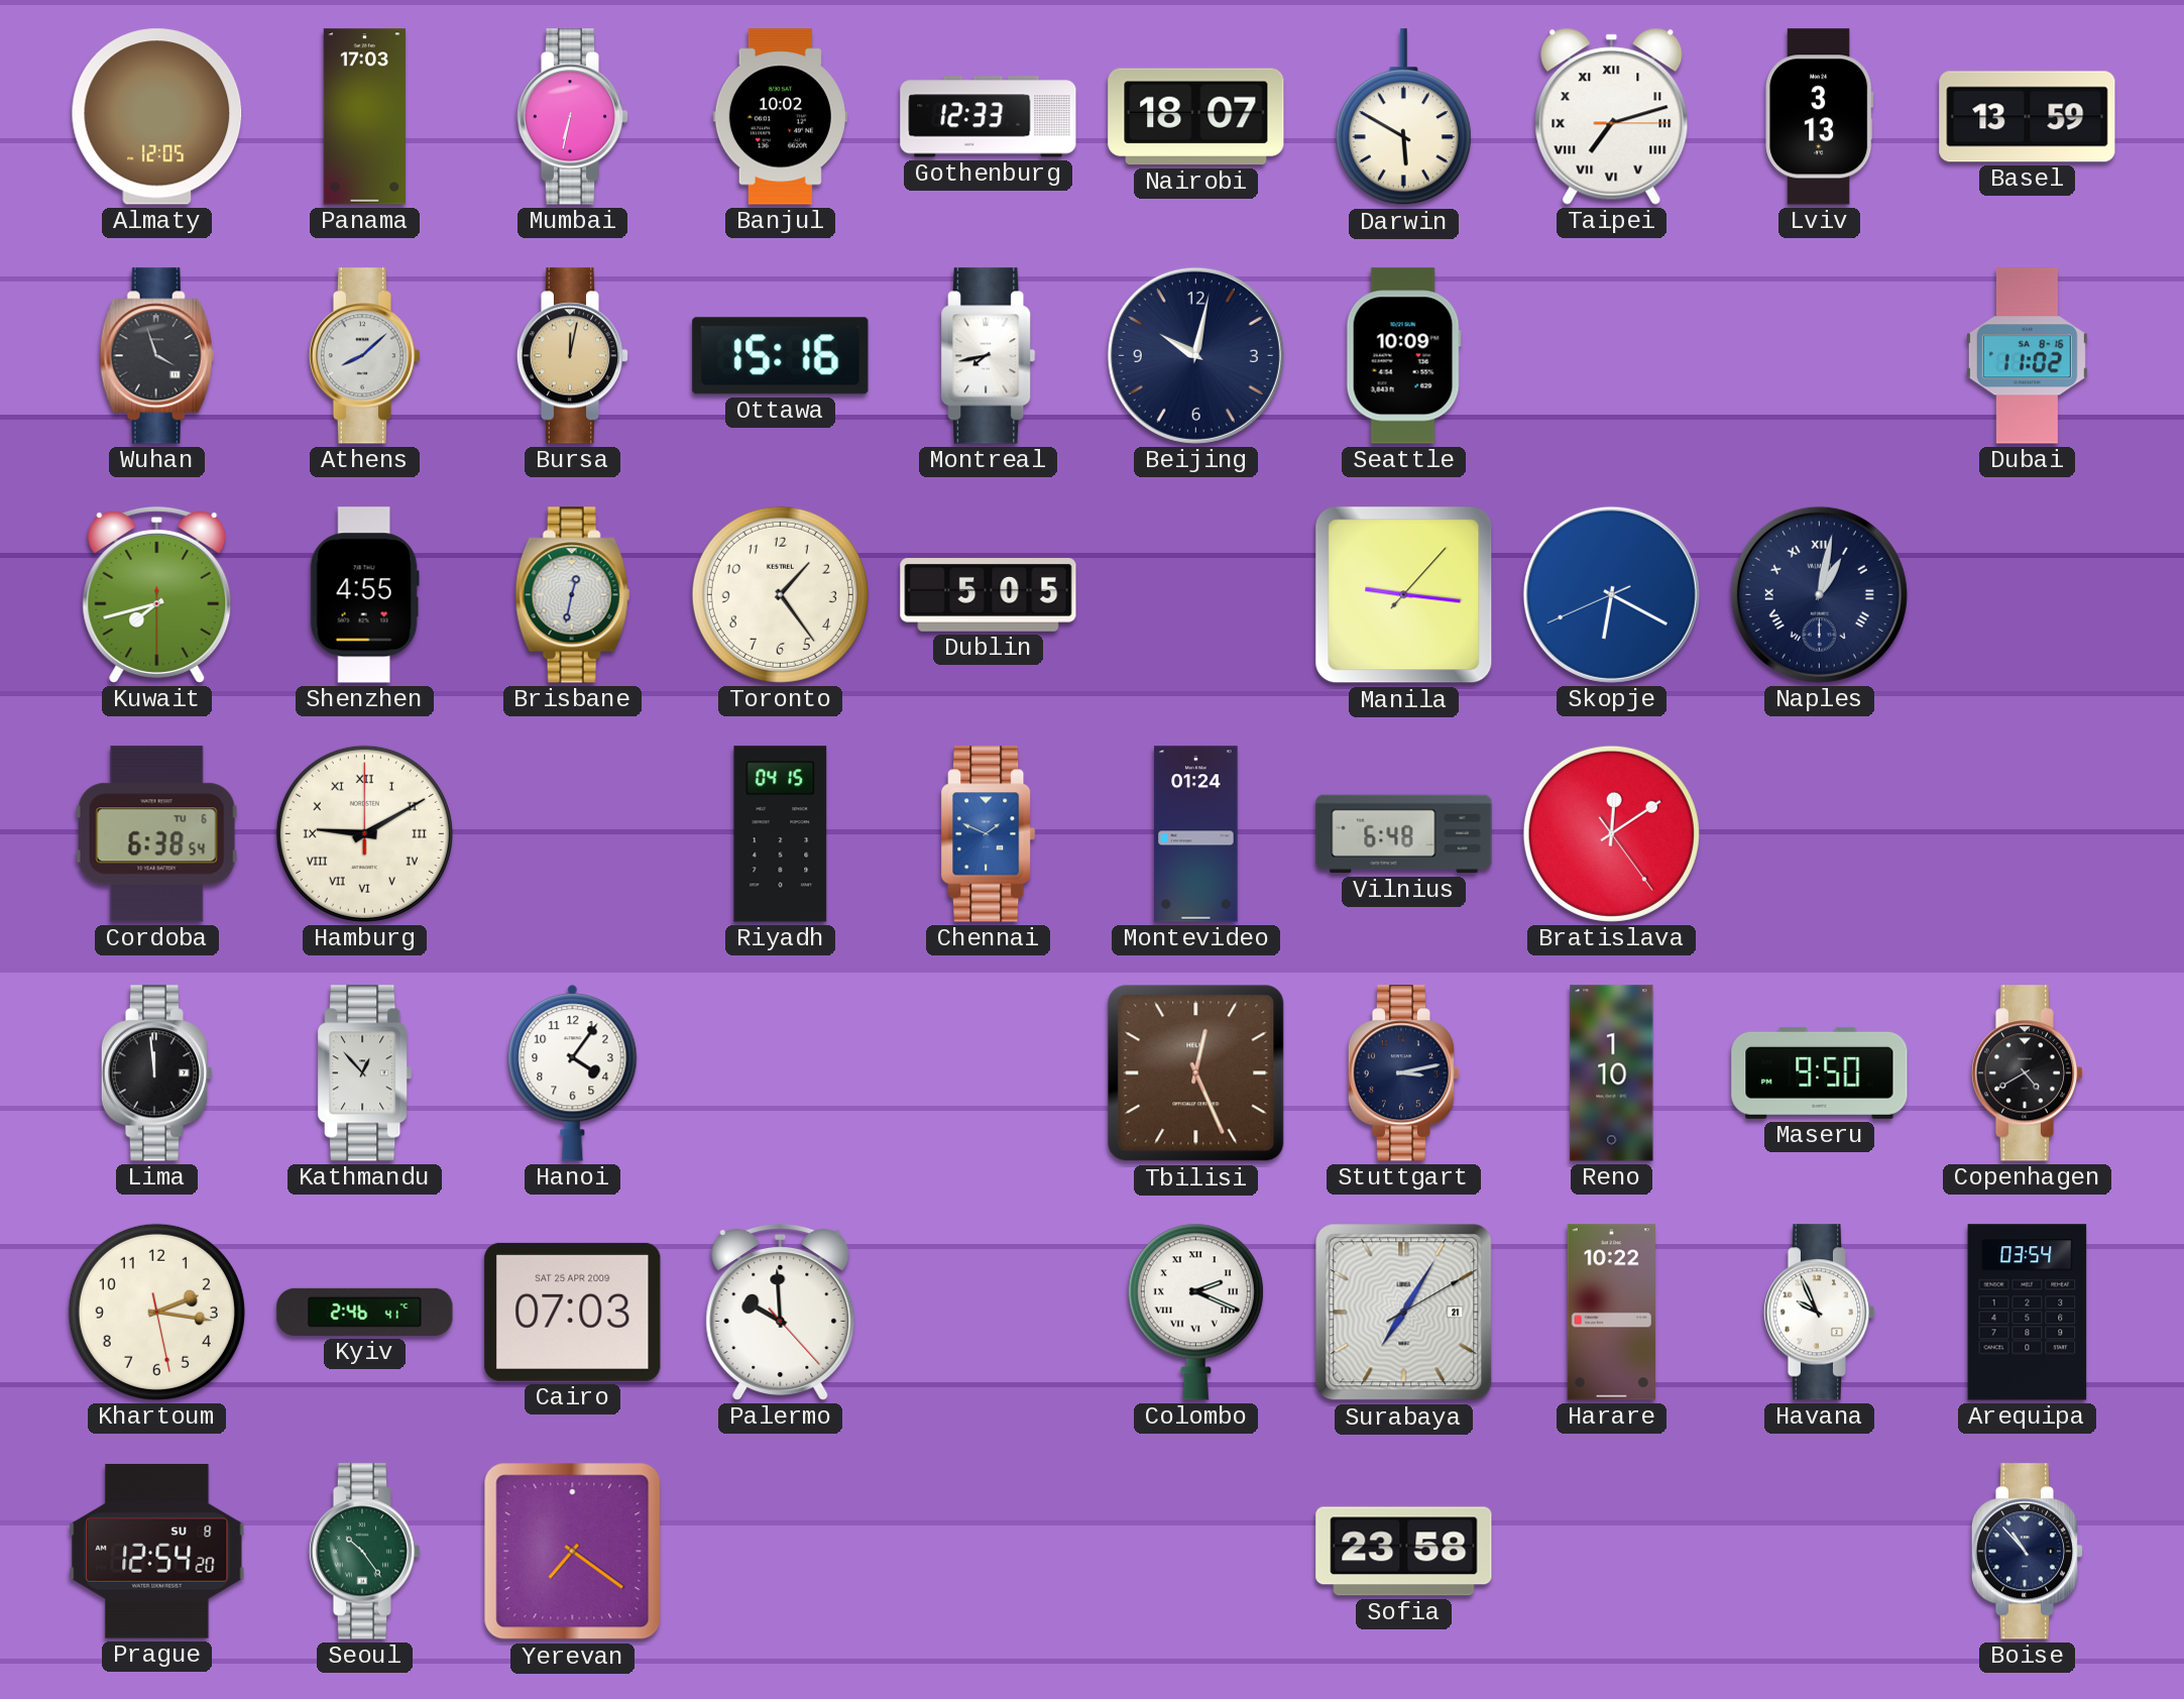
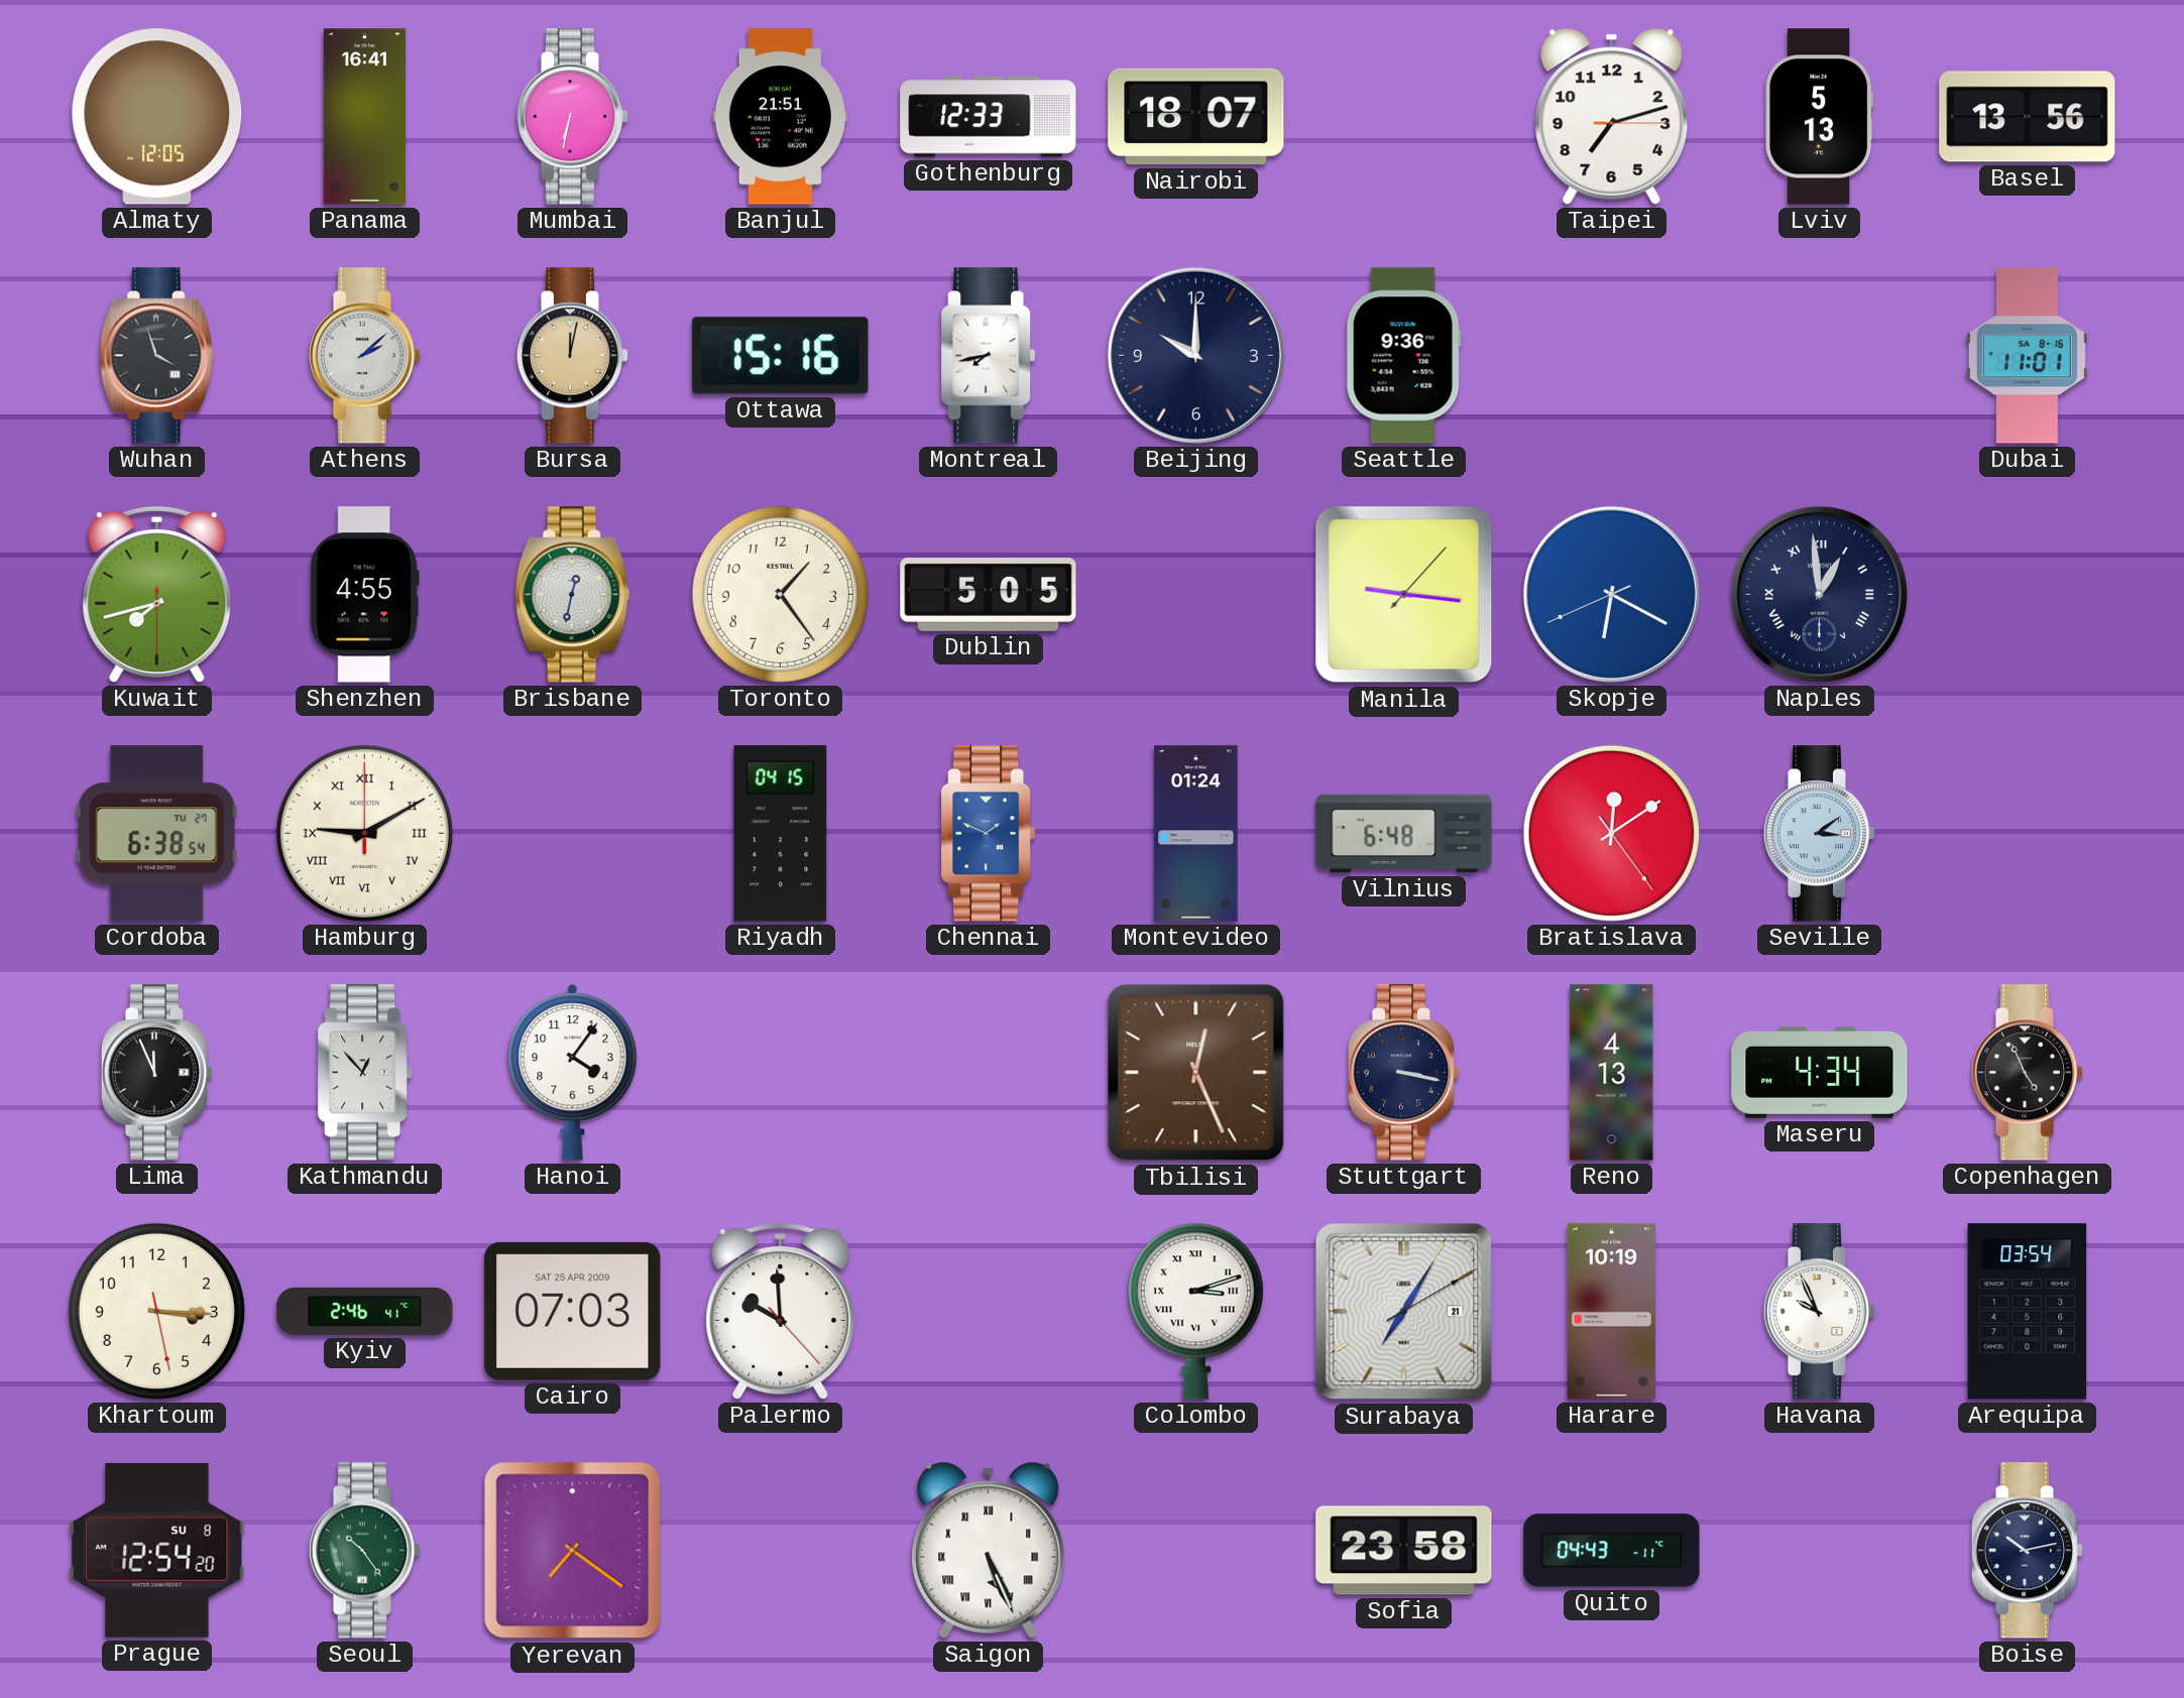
Panama: 17:03 -> 16:41
Banjul: 10:02 -> 21:51
Darwin: 5:50 -> none
Taipei numerals: Roman -> Arabic
Lviv: 3:13 -> 5:13
Basel: 13:59 -> 13:56
Athens: 8:08 -> 2:08
Beijing: 10:02 -> 10:00
Seattle: 10:09 -> 9:36
Dubai: 11:02 -> 11:01
Naples: 1:02 -> 12:59
Cordoba date: TU 6 -> TU 27
Seville: none -> 3:09
Lima: 11:59 -> 11:56
Stuttgart: 3:13 -> 3:17
Reno: 1:10 -> 4:13
Maseru: 9:50 -> 4:34
Copenhagen: 4:40 -> 4:56
Khartoum: 2:16 -> 3:15
Colombo: 2:19 -> 3:12
Harare: 10:22 -> 10:19
Saigon: none -> 5:26
Quito: none -> 04:43
Boise: 10:53 -> 10:13
